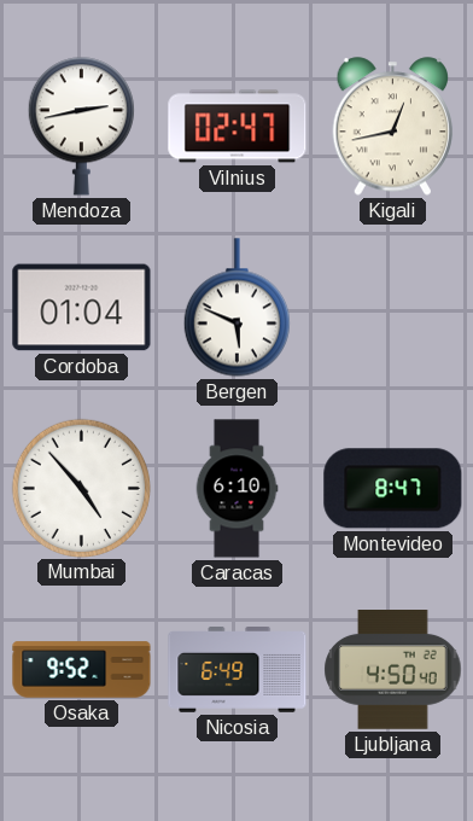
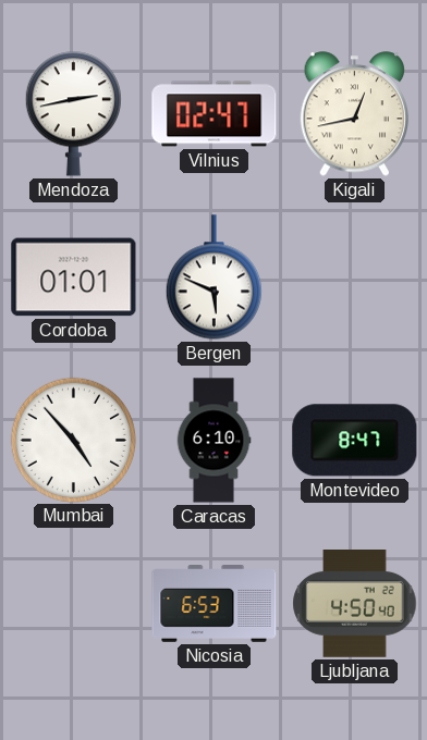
Cordoba: 01:04 -> 01:01
Osaka: 9:52 -> none
Nicosia: 6:49 -> 6:53
